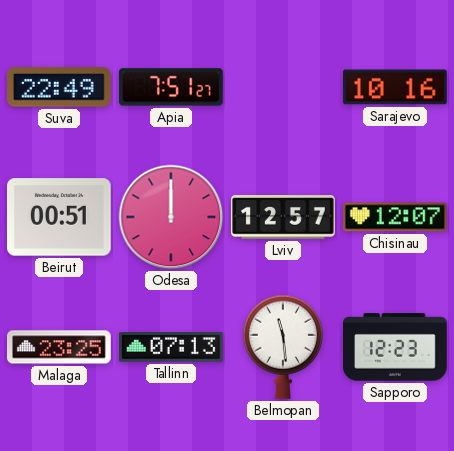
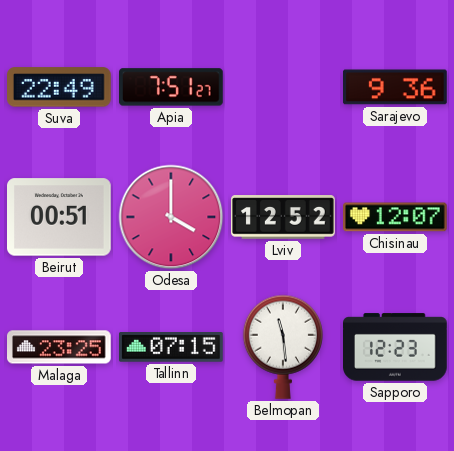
Sarajevo: 10:16 -> 9:36
Odesa: 12:00 -> 4:00
Lviv: 12:57 -> 12:52
Tallinn: 07:13 -> 07:15
